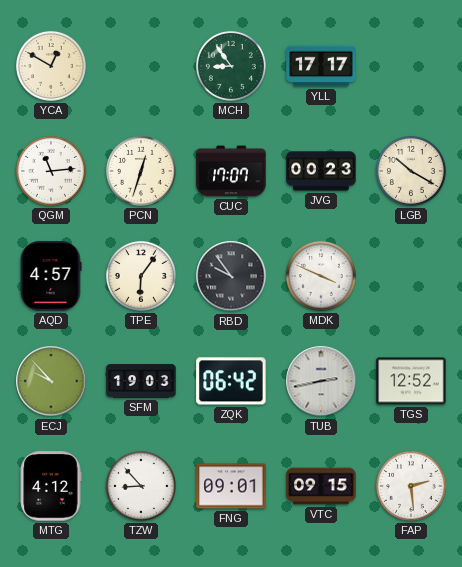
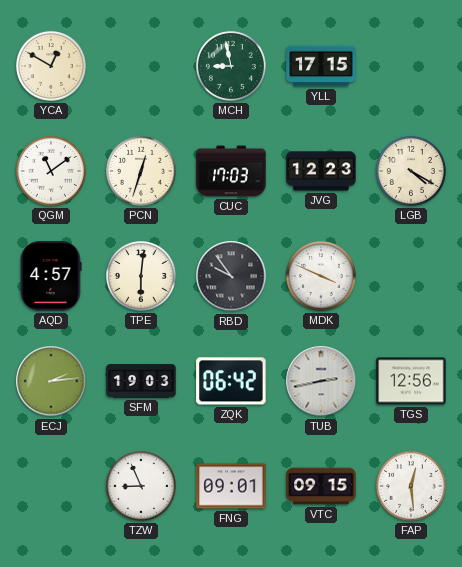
MCH: 8:54 -> 8:58
YLL: 17:17 -> 17:15
QGM: 11:14 -> 11:09
CUC: 17:07 -> 17:03
JVG: 00:23 -> 12:23
LGB: 10:20 -> 4:20
TPE: 6:06 -> 6:01
ECJ: 9:53 -> 2:14
TGS: 12:52 -> 12:56
MTG: 4:12 -> none
TZW: 8:53 -> 8:56
FAP: 2:29 -> 12:29
